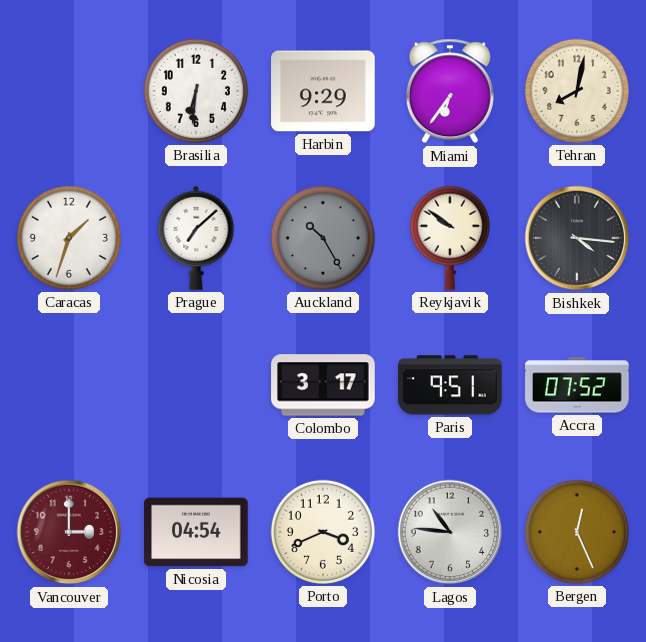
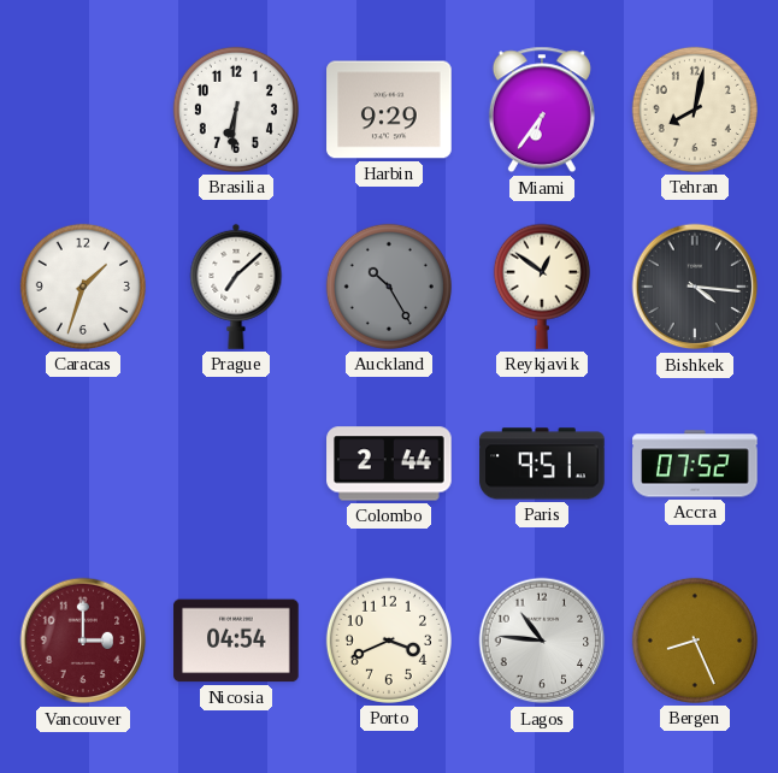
Reykjavik: 9:51 -> 12:51
Colombo: 3:17 -> 2:44
Bergen: 12:26 -> 8:26
